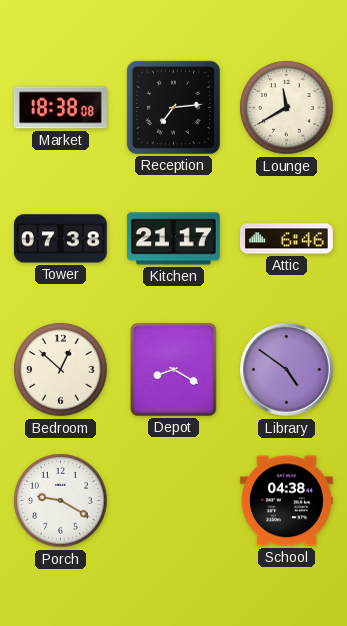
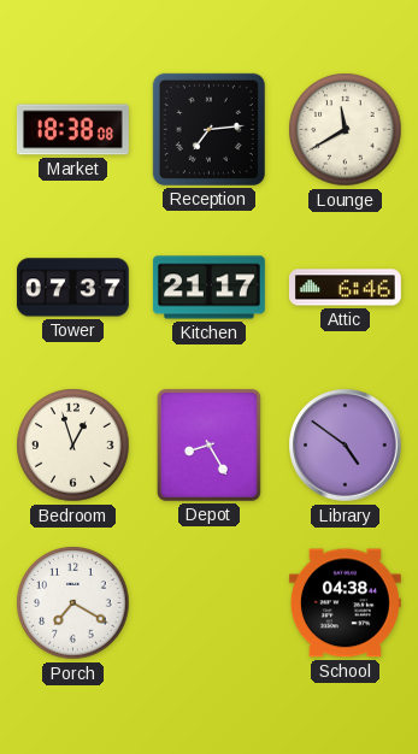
Tower: 07:38 -> 07:37
Bedroom: 12:52 -> 12:57
Depot: 8:20 -> 8:25
Porch: 9:20 -> 7:20
